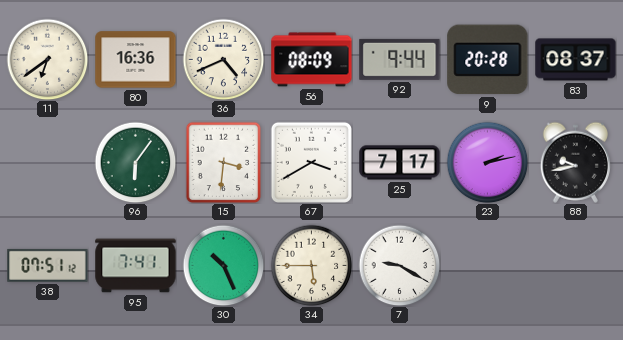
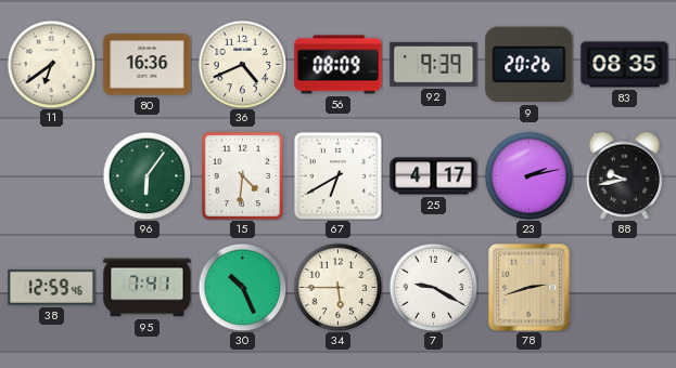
92: 9:44 -> 9:39
9: 20:28 -> 20:26
83: 08:37 -> 08:35
15: 3:31 -> 4:31
67: 3:40 -> 6:40
25: 7:17 -> 4:17
38: 07:51 -> 12:59
78: none -> 2:42
